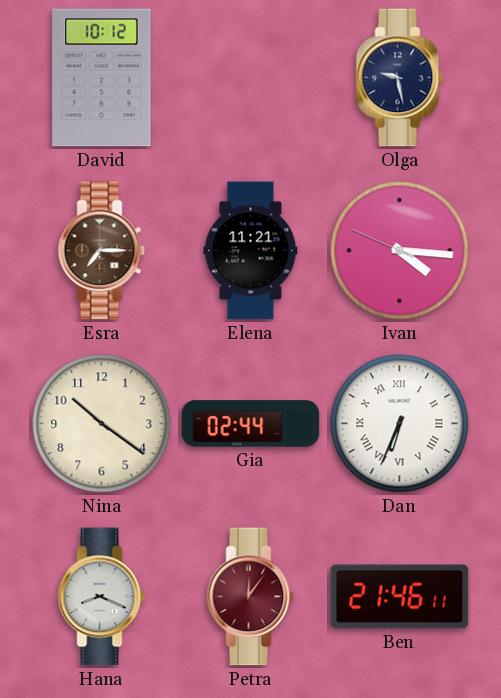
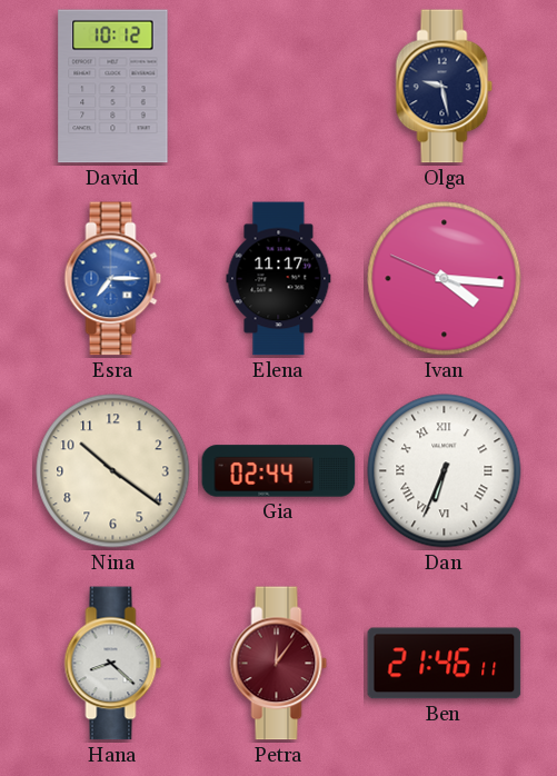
Esra dial: brown -> blue
Elena: 11:21 -> 11:17
Hana: 8:19 -> 8:22
